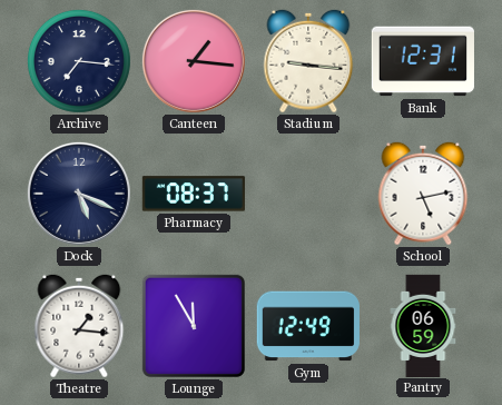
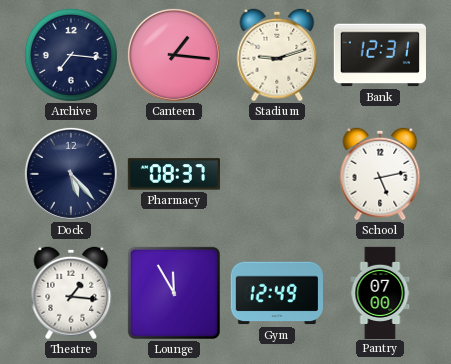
Stadium: 9:16 -> 9:12
Dock: 5:19 -> 5:23
Pantry: 06:59 -> 07:00
